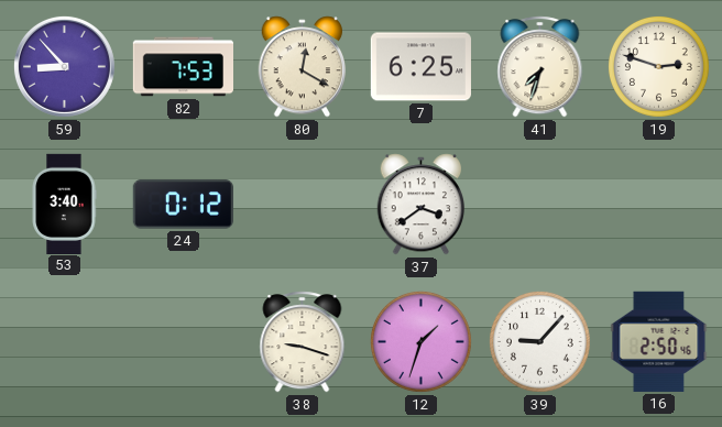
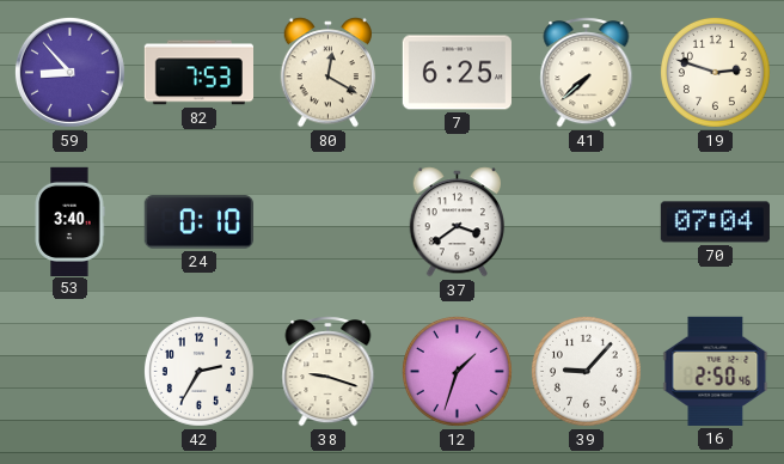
41: 7:33 -> 7:38
24: 0:12 -> 0:10
70: none -> 07:04
42: none -> 2:35
